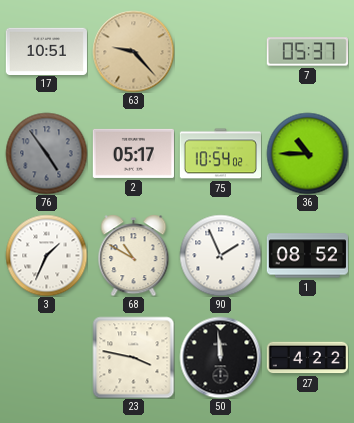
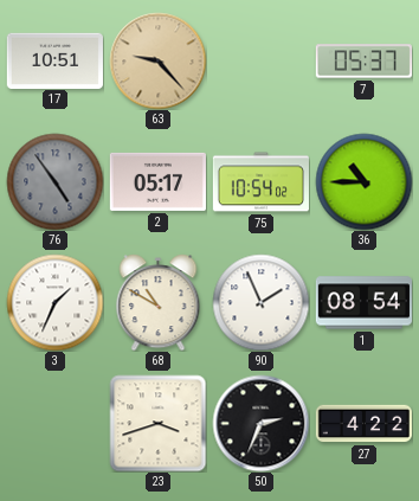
1: 08:52 -> 08:54
23: 3:47 -> 3:42
50: 11:59 -> 2:34
